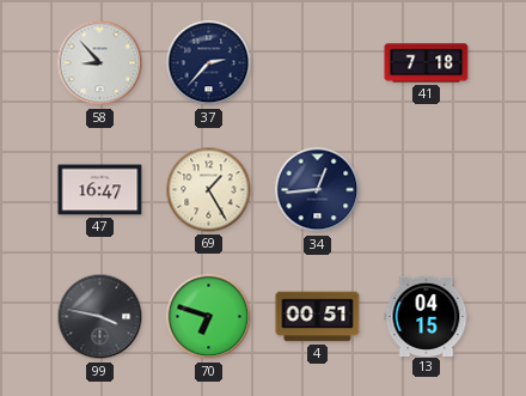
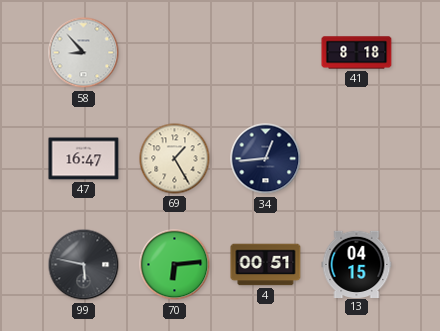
37: 2:37 -> none
41: 7:18 -> 8:18
99: 3:47 -> 5:47
70: 6:48 -> 6:14
